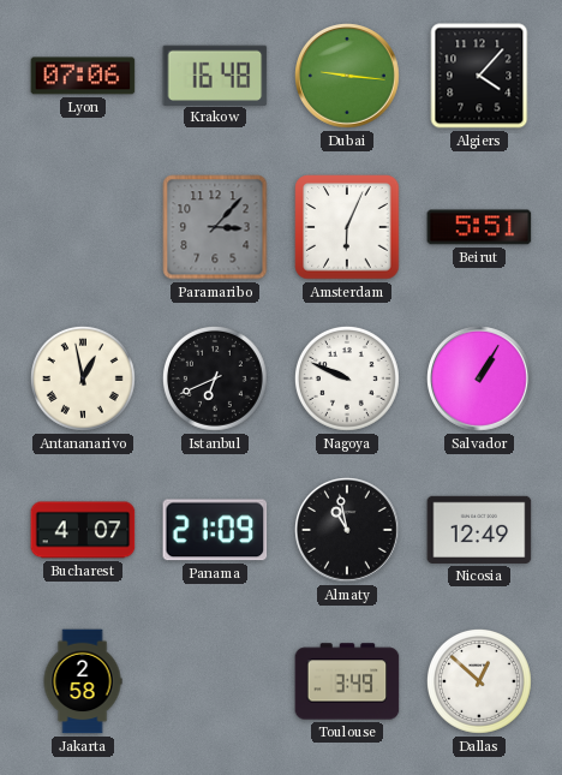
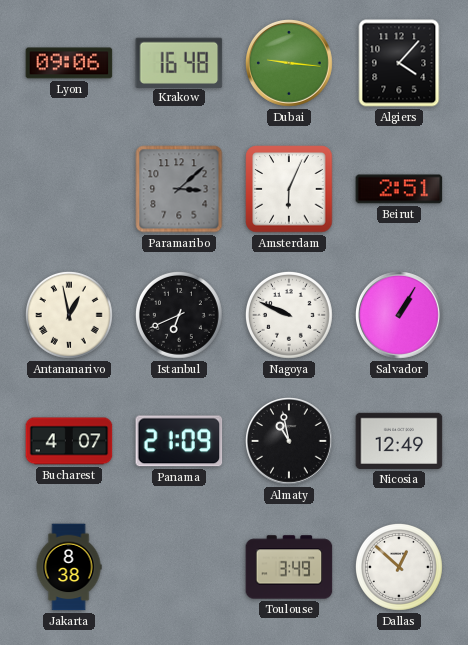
Lyon: 07:06 -> 09:06
Paramaribo: 3:07 -> 3:08
Beirut: 5:51 -> 2:51
Jakarta: 2:58 -> 8:38
